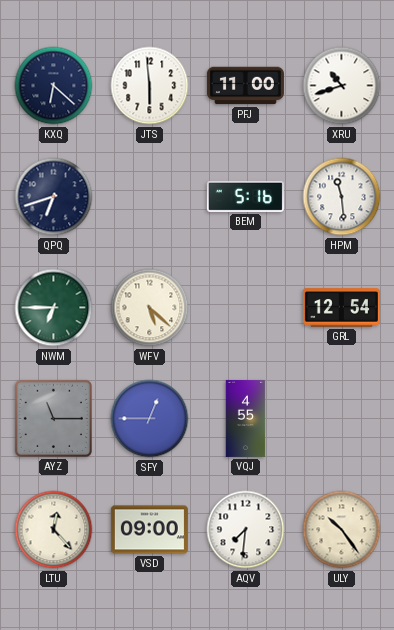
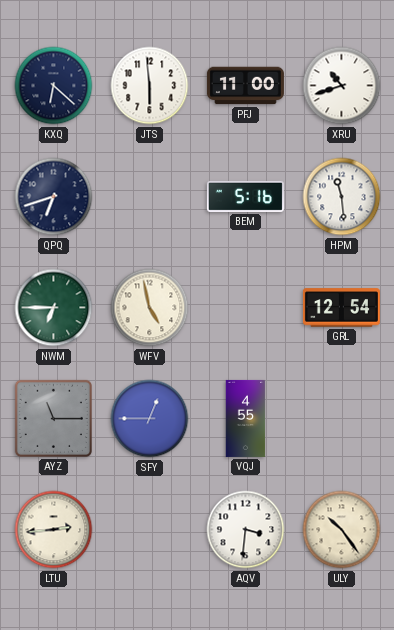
WFV: 5:22 -> 4:58
LTU: 12:23 -> 2:44
VSD: 09:00 -> none
AQV: 7:31 -> 3:31
